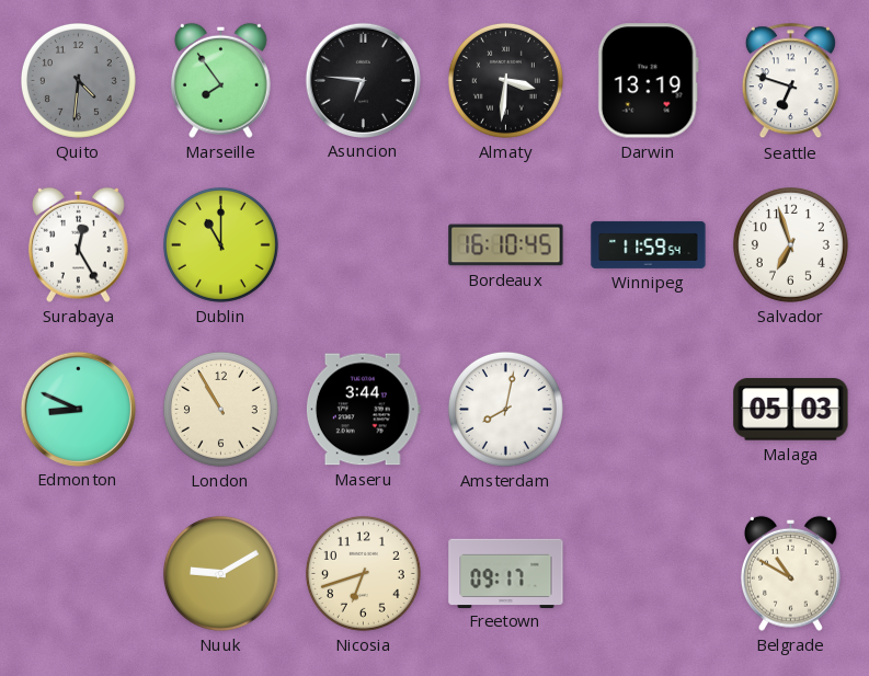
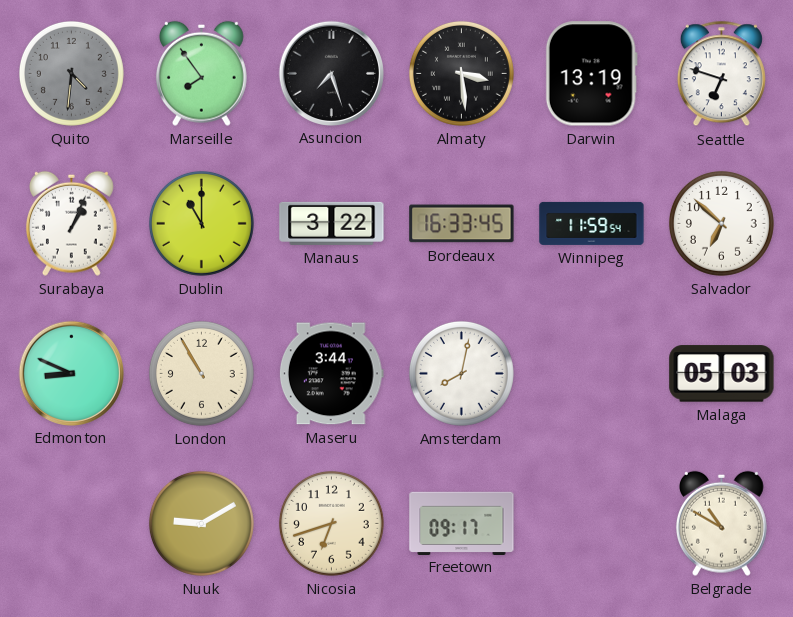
Asuncion: 6:46 -> 7:27
Almaty: 3:31 -> 3:29
Surabaya: 12:25 -> 1:04
Manaus: none -> 3:22
Bordeaux: 16:10 -> 16:33
Salvador: 6:57 -> 6:52
